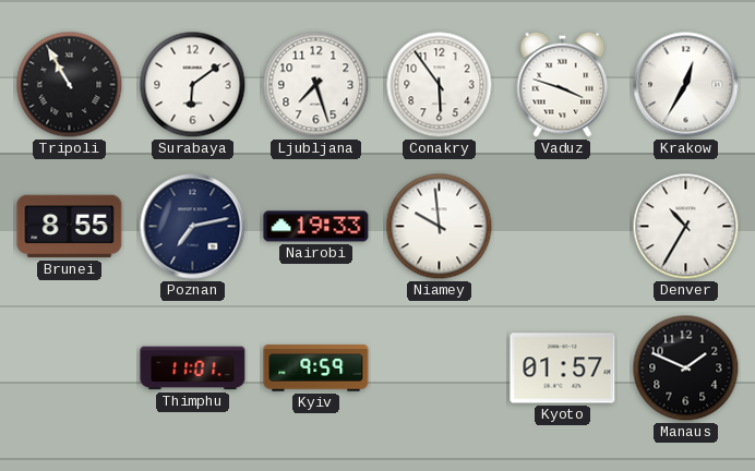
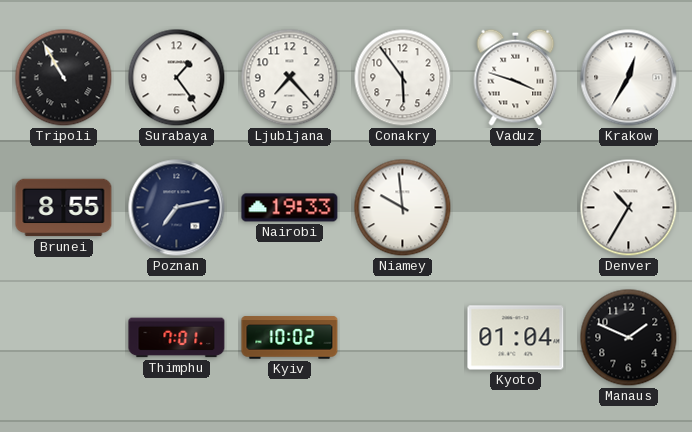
Surabaya: 6:09 -> 1:24
Ljubljana: 7:27 -> 7:23
Thimphu: 11:01 -> 7:01
Kyiv: 9:59 -> 10:02
Kyoto: 01:57 -> 01:04
